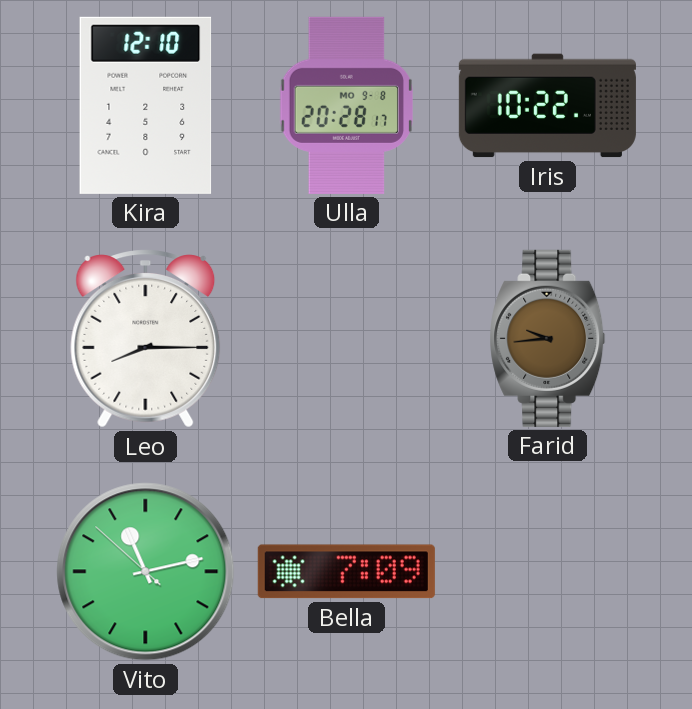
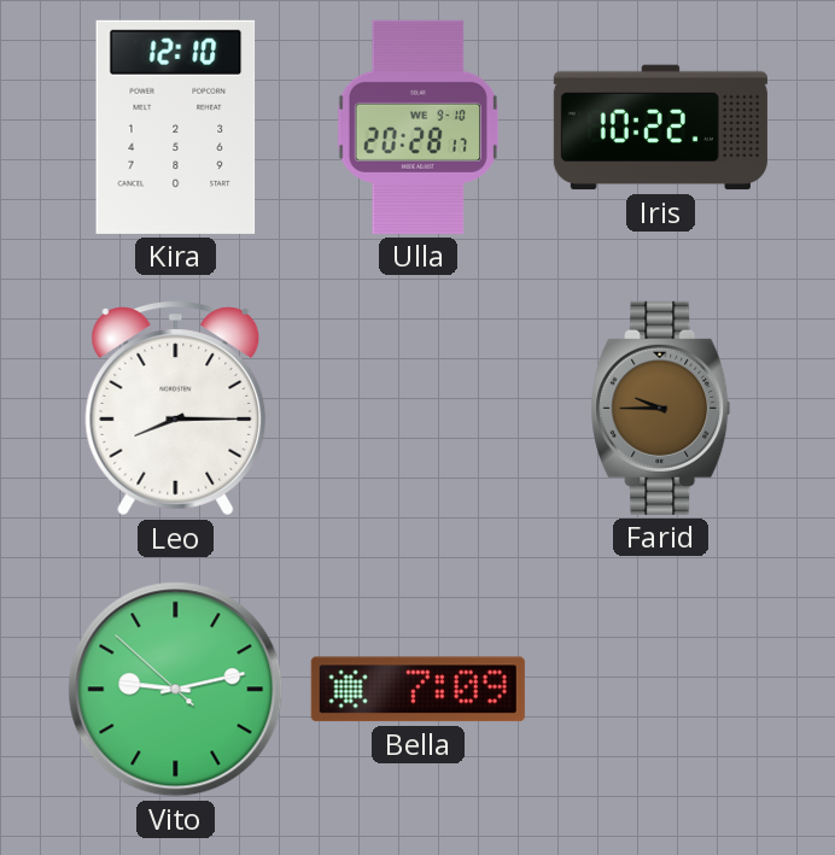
Ulla date: MO 9-8 -> WE 9-10
Farid: 9:44 -> 9:45
Vito: 11:12 -> 9:12
